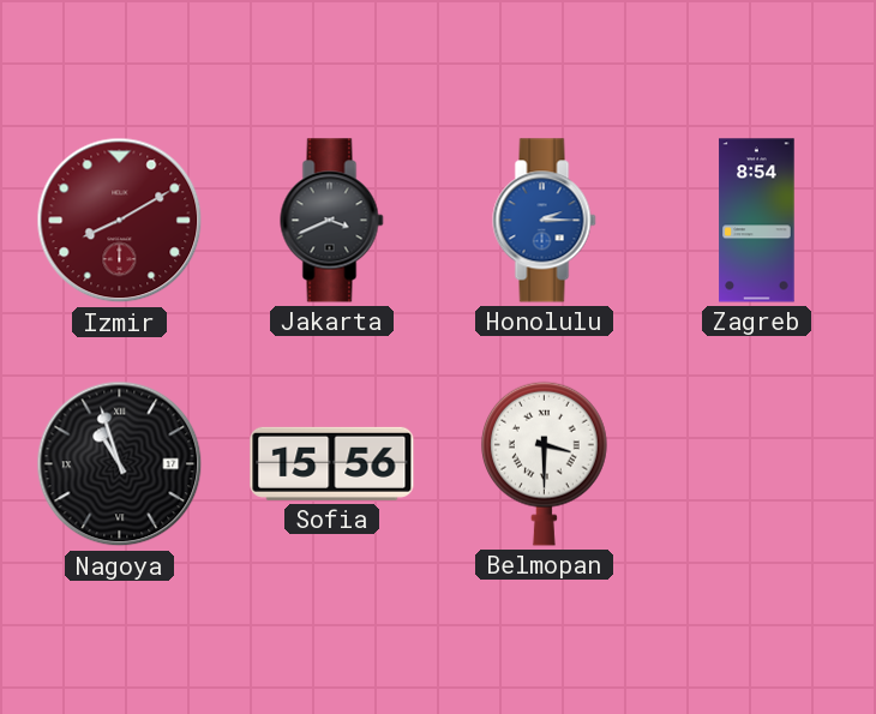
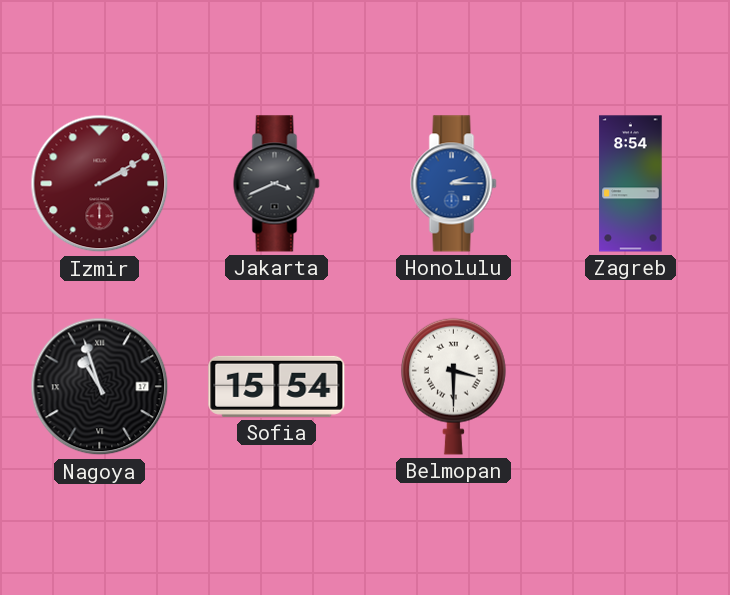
Izmir: 8:10 -> 2:10
Sofia: 15:56 -> 15:54
